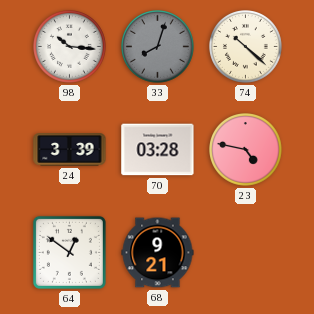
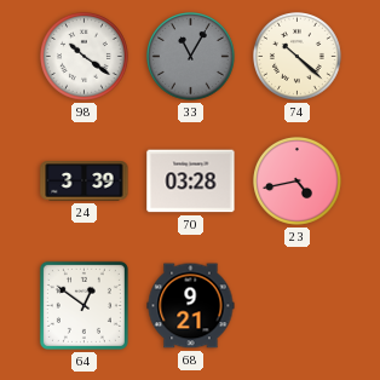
98: 10:16 -> 10:21
33: 8:03 -> 11:05
23: 4:47 -> 4:43
